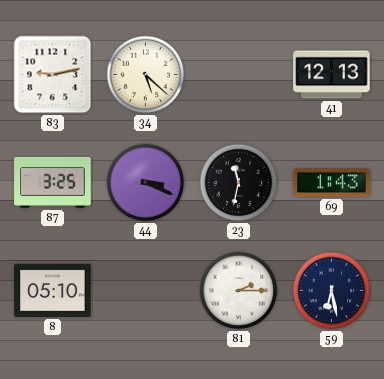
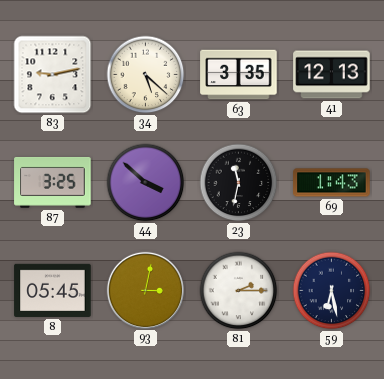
63: none -> 3:35
44: 3:19 -> 3:52
8: 05:10 -> 05:45
93: none -> 3:02
